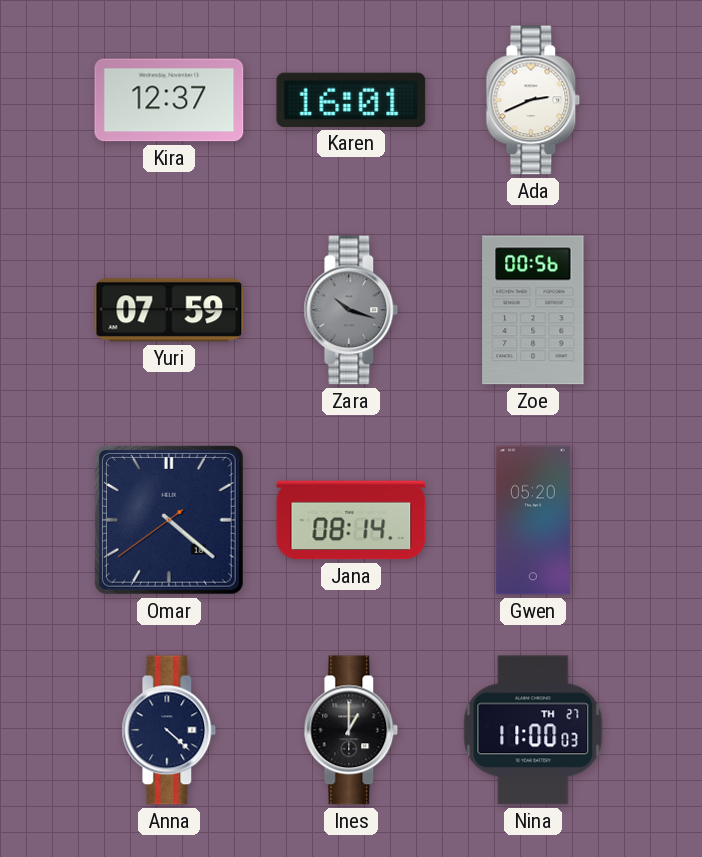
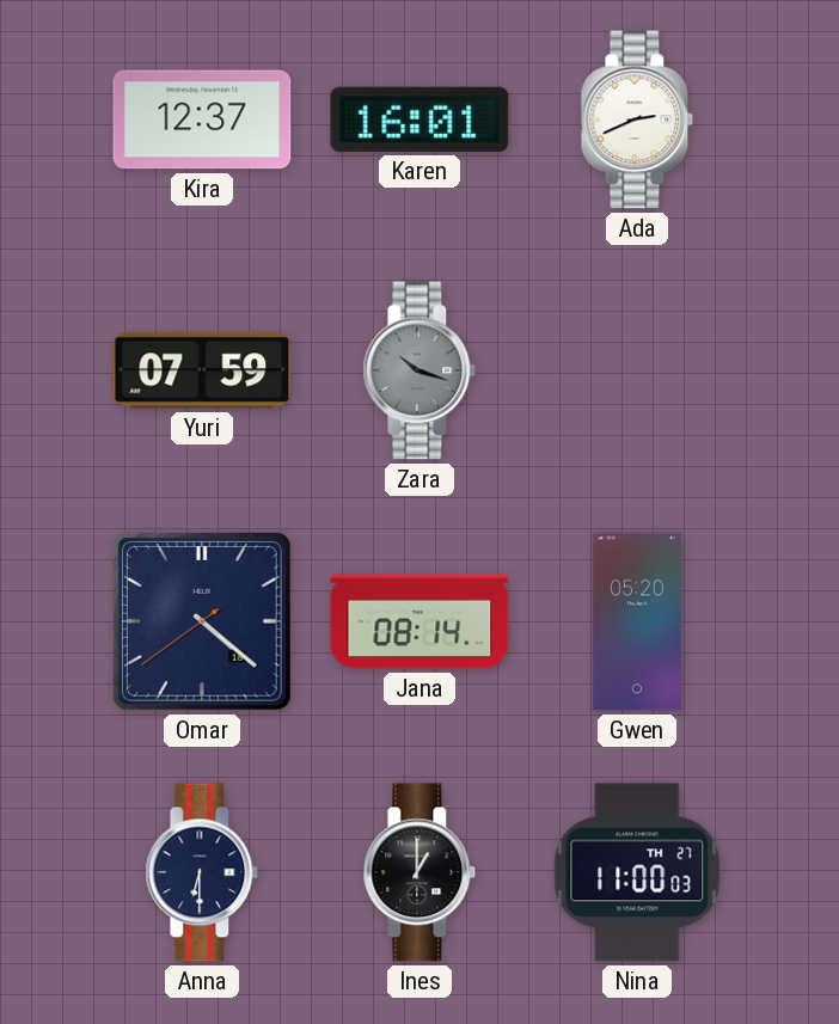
Zoe: 00:56 -> none
Anna: 4:22 -> 6:30
